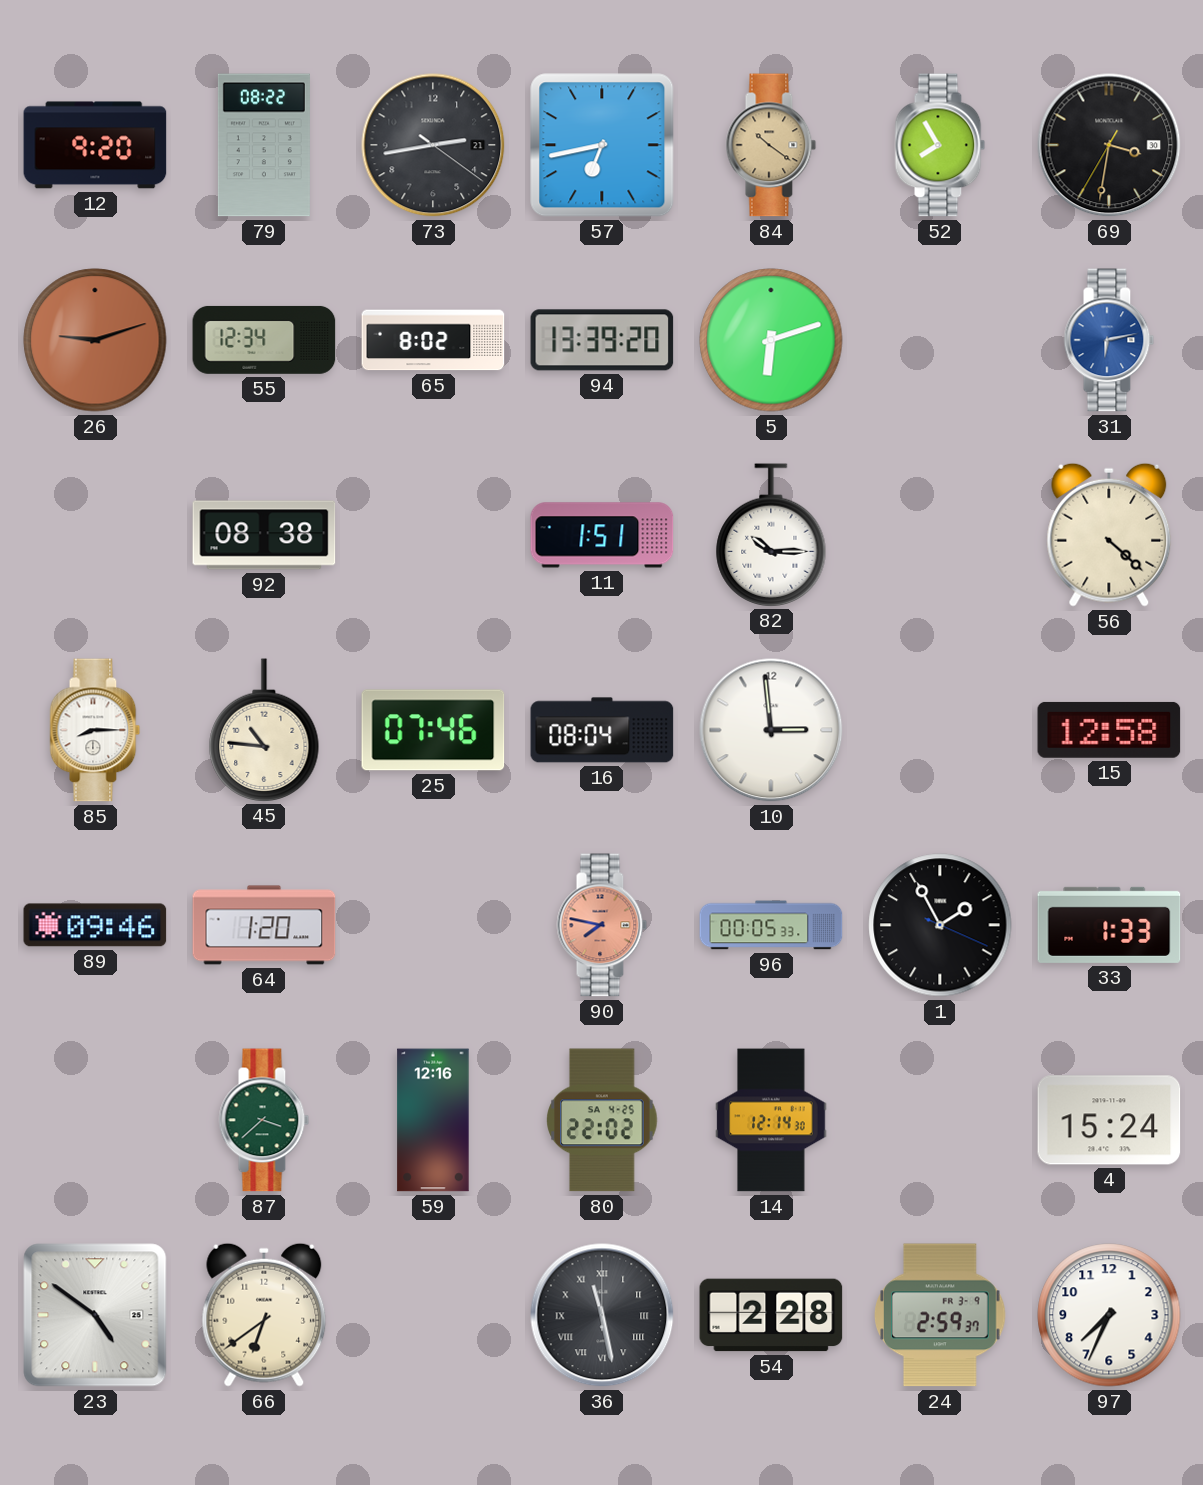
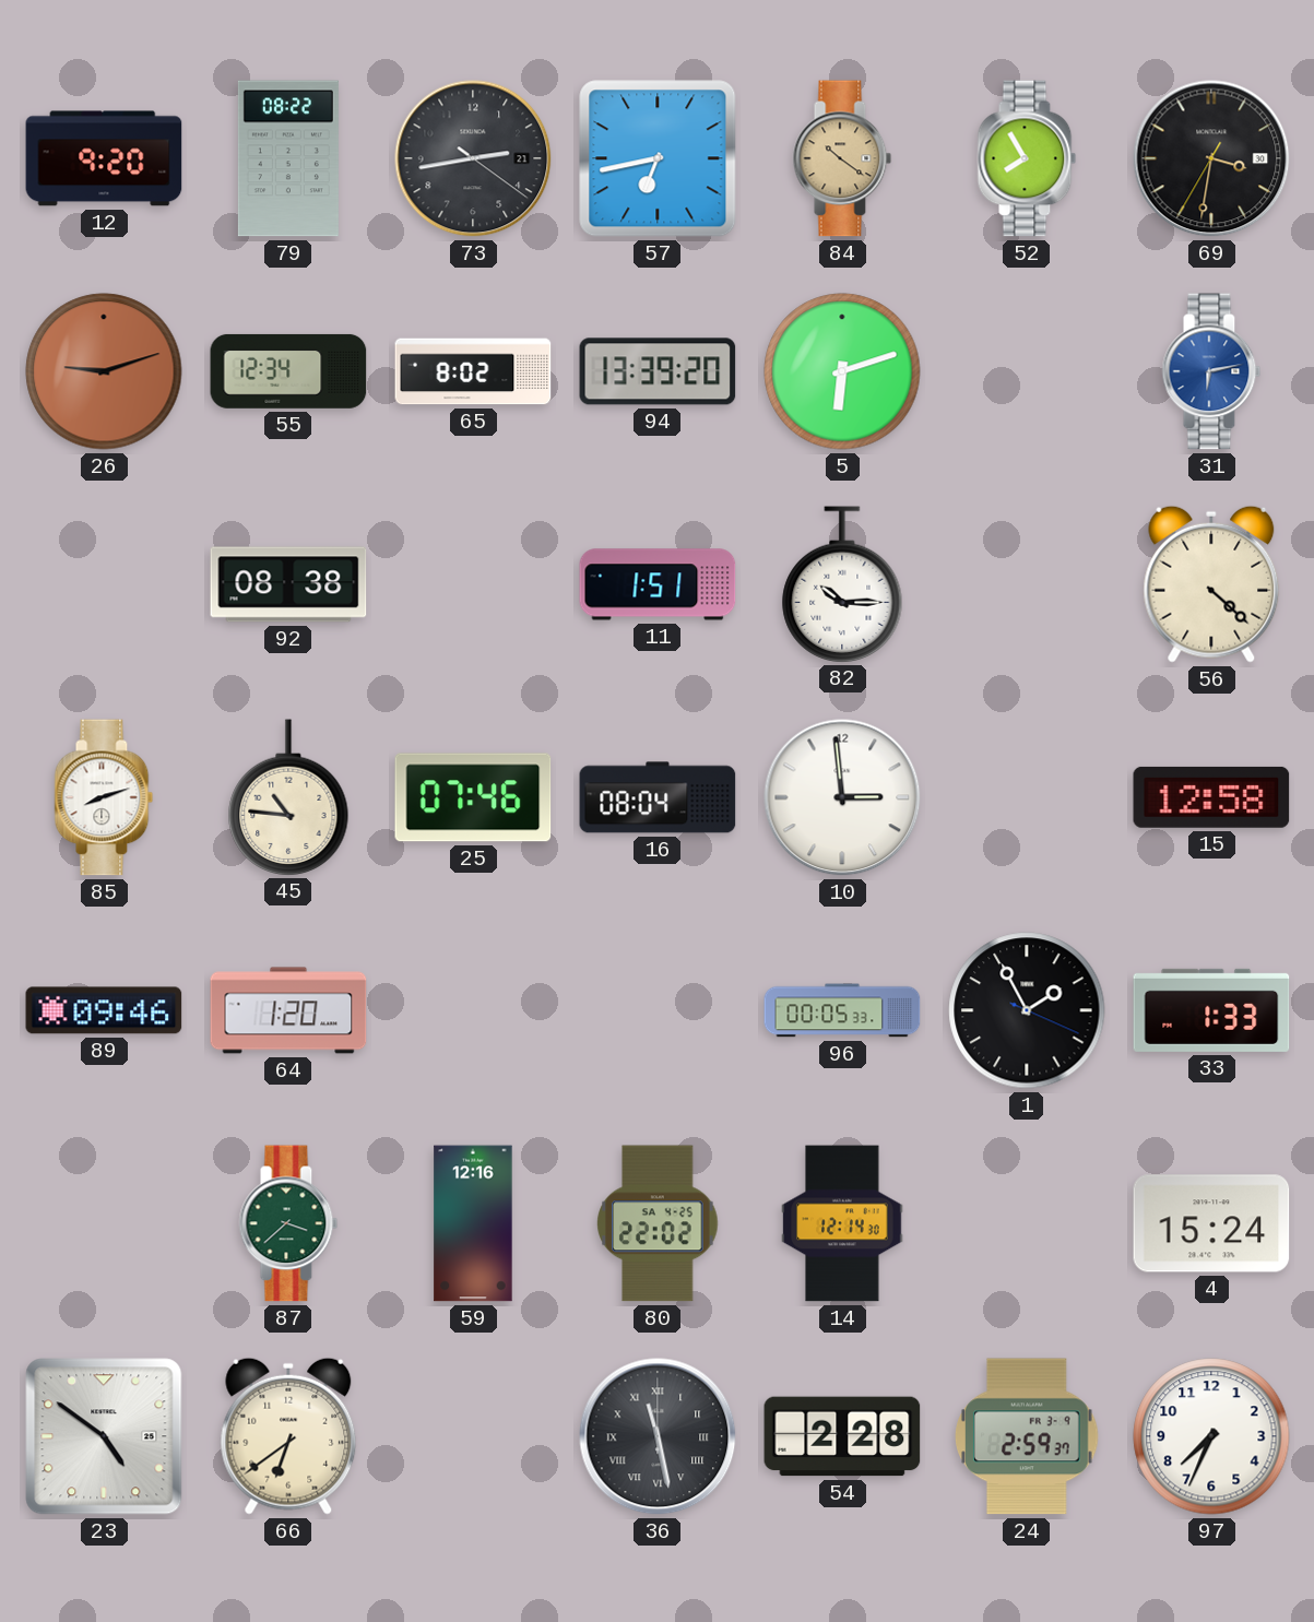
85: 8:15 -> 8:12
90: 7:47 -> none
